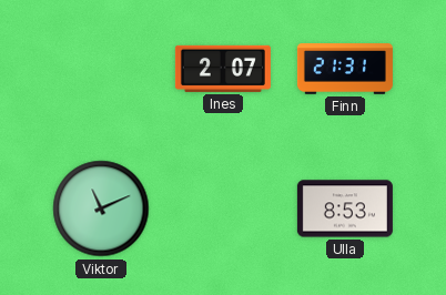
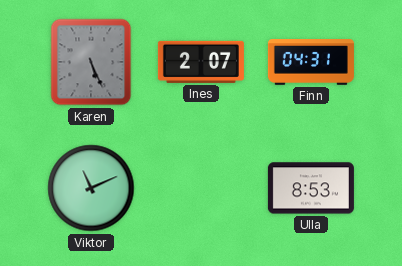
Karen: none -> 5:26
Finn: 21:31 -> 04:31
